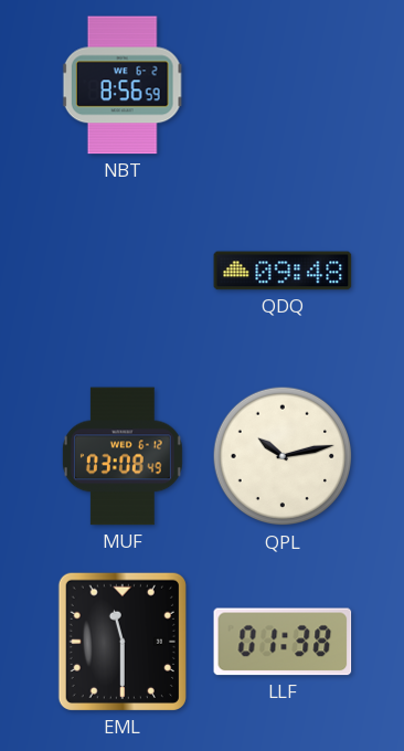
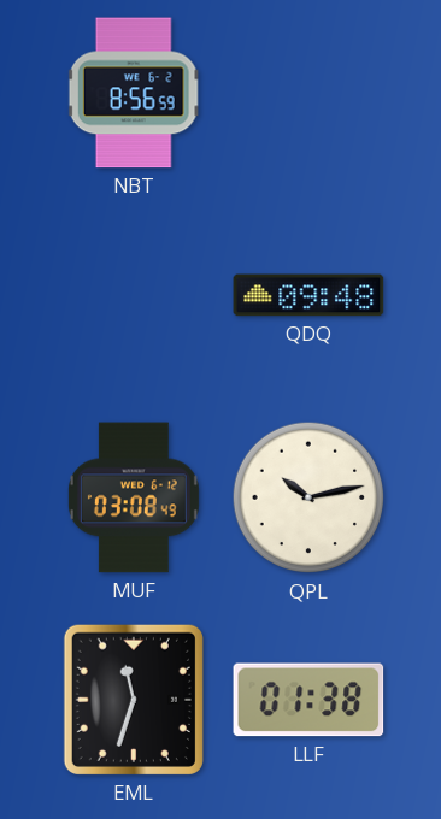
EML: 11:30 -> 11:33
